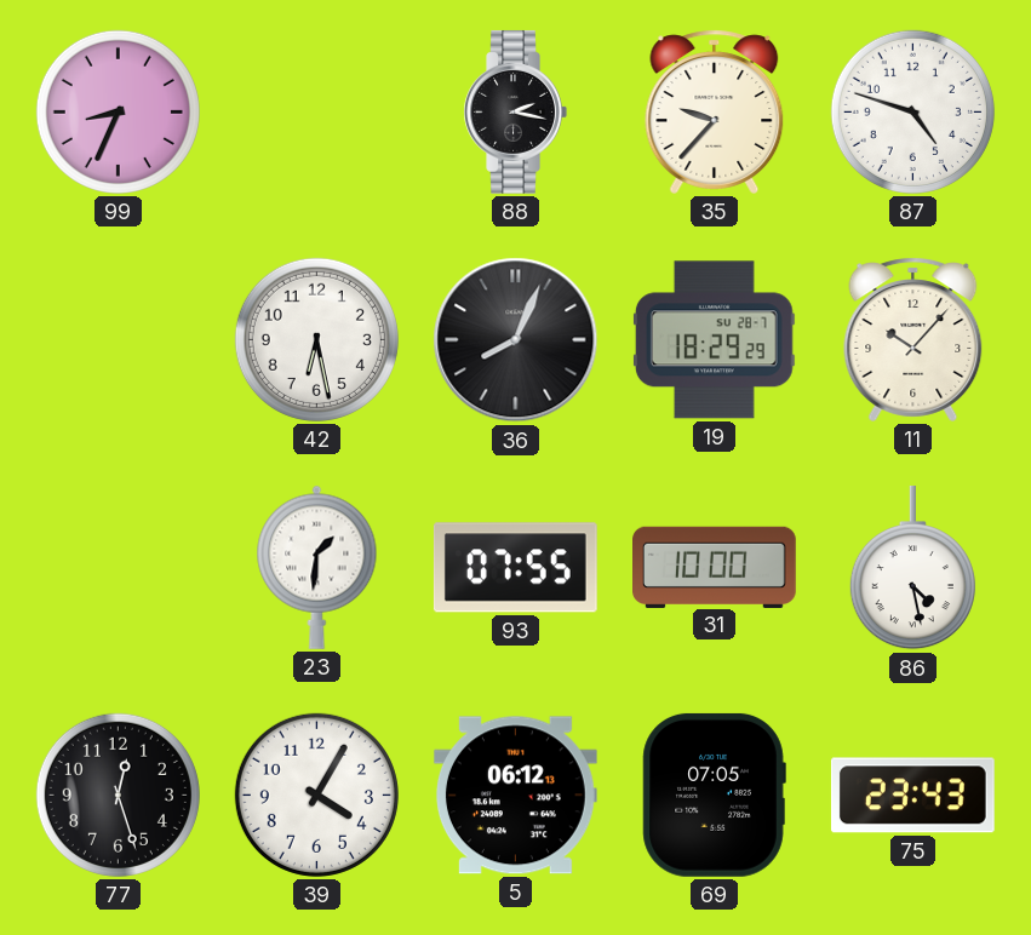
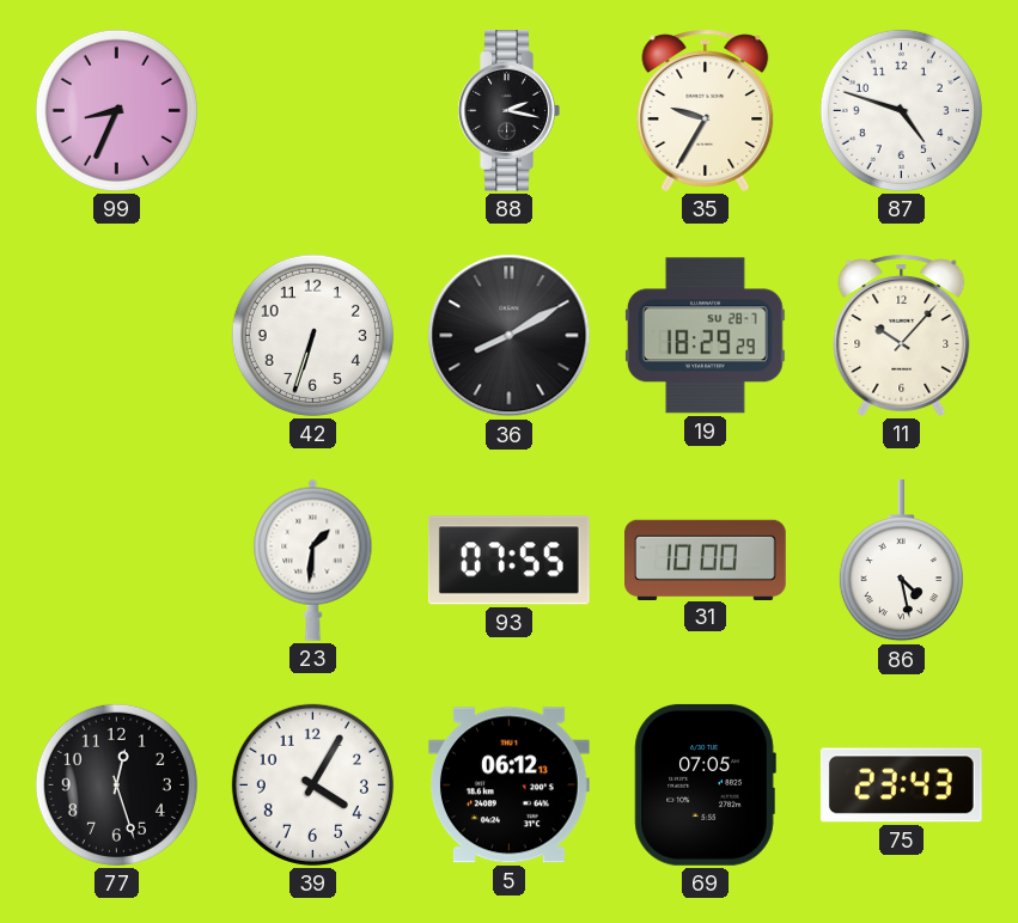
35: 9:37 -> 9:35
42: 6:28 -> 6:33
36: 8:04 -> 8:10
